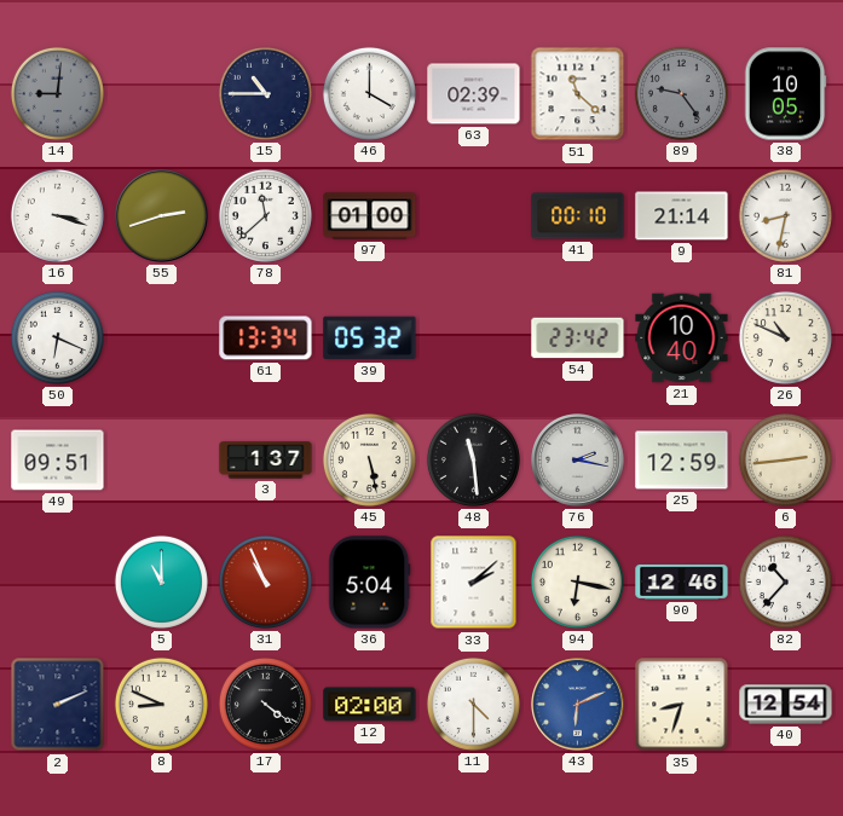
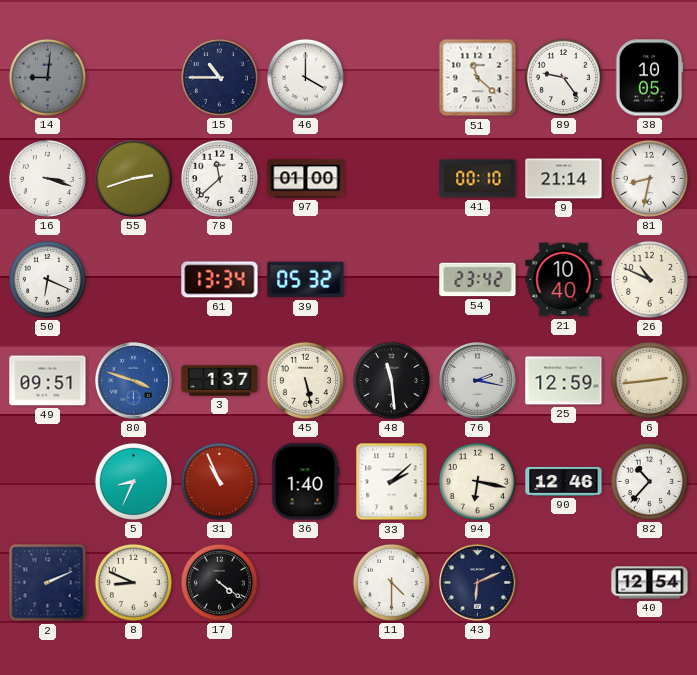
63: 02:39 -> none
89 dial: grey -> white
80: none -> 3:48
5: 11:00 -> 8:34
36: 5:04 -> 1:40
12: 02:00 -> none
43 dial: blue -> navy
35: 8:33 -> none
